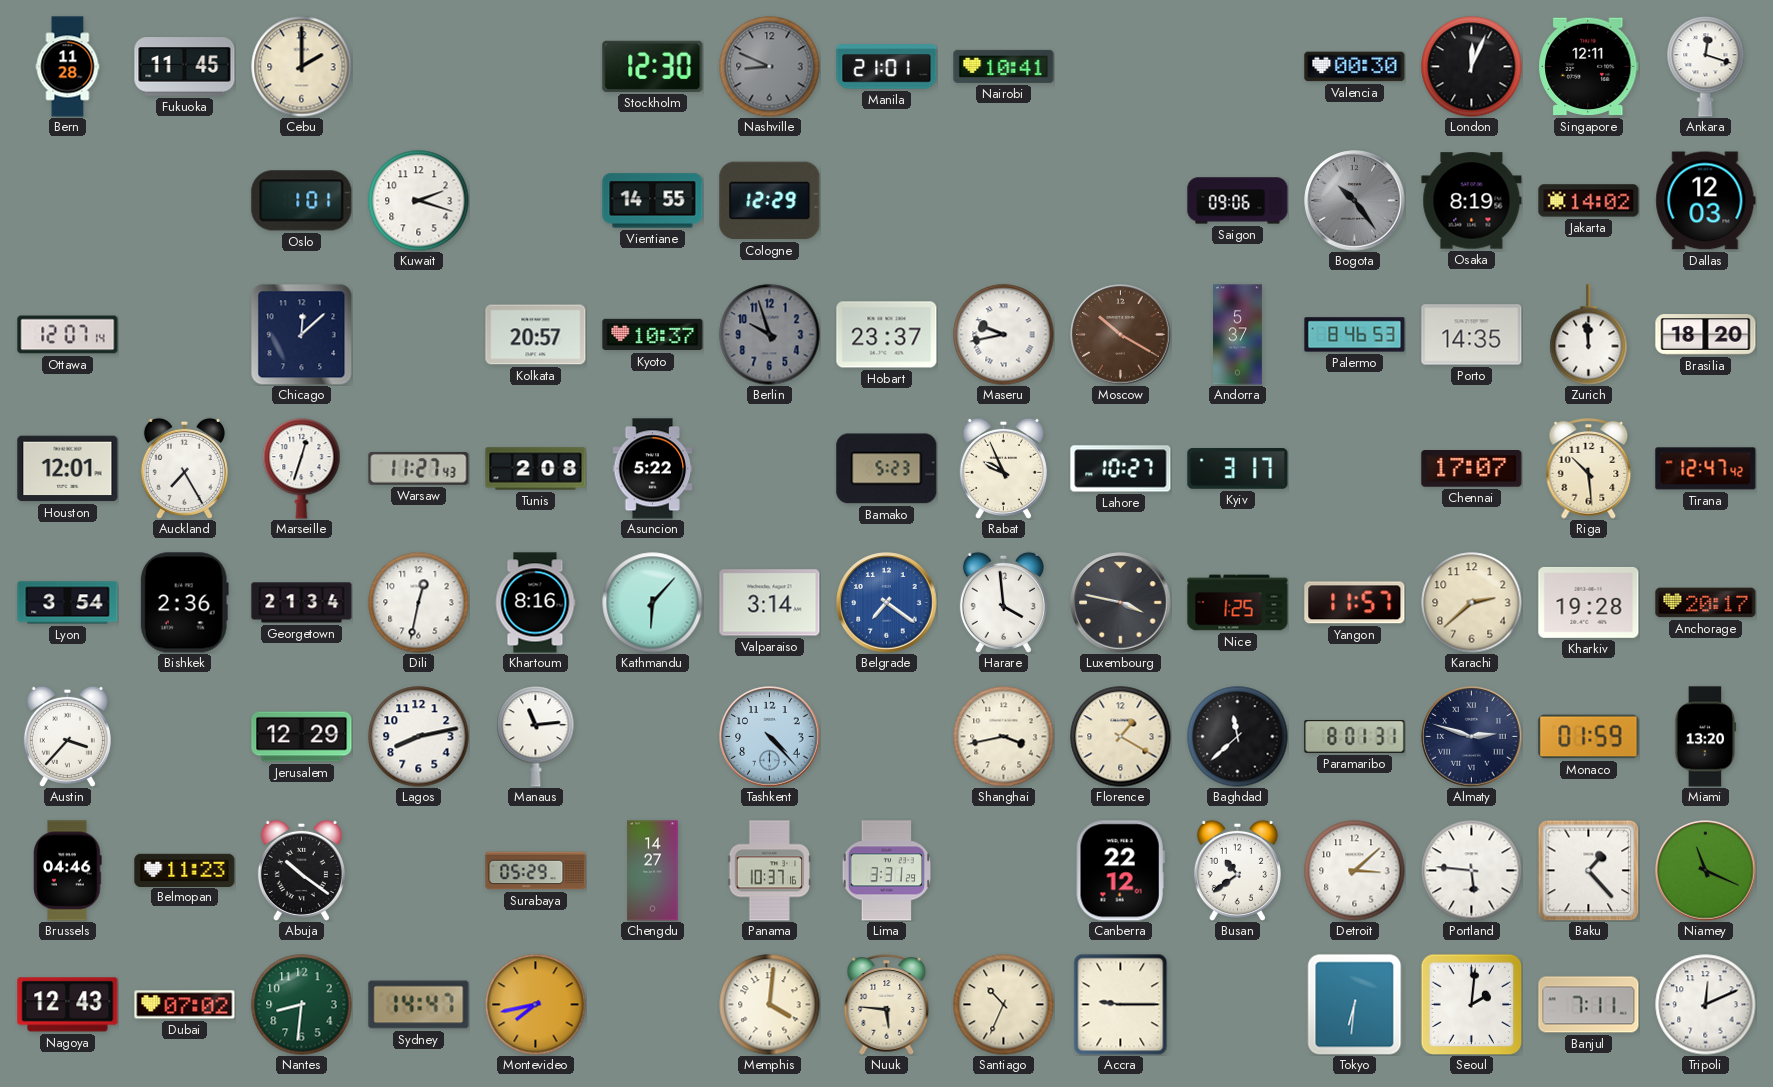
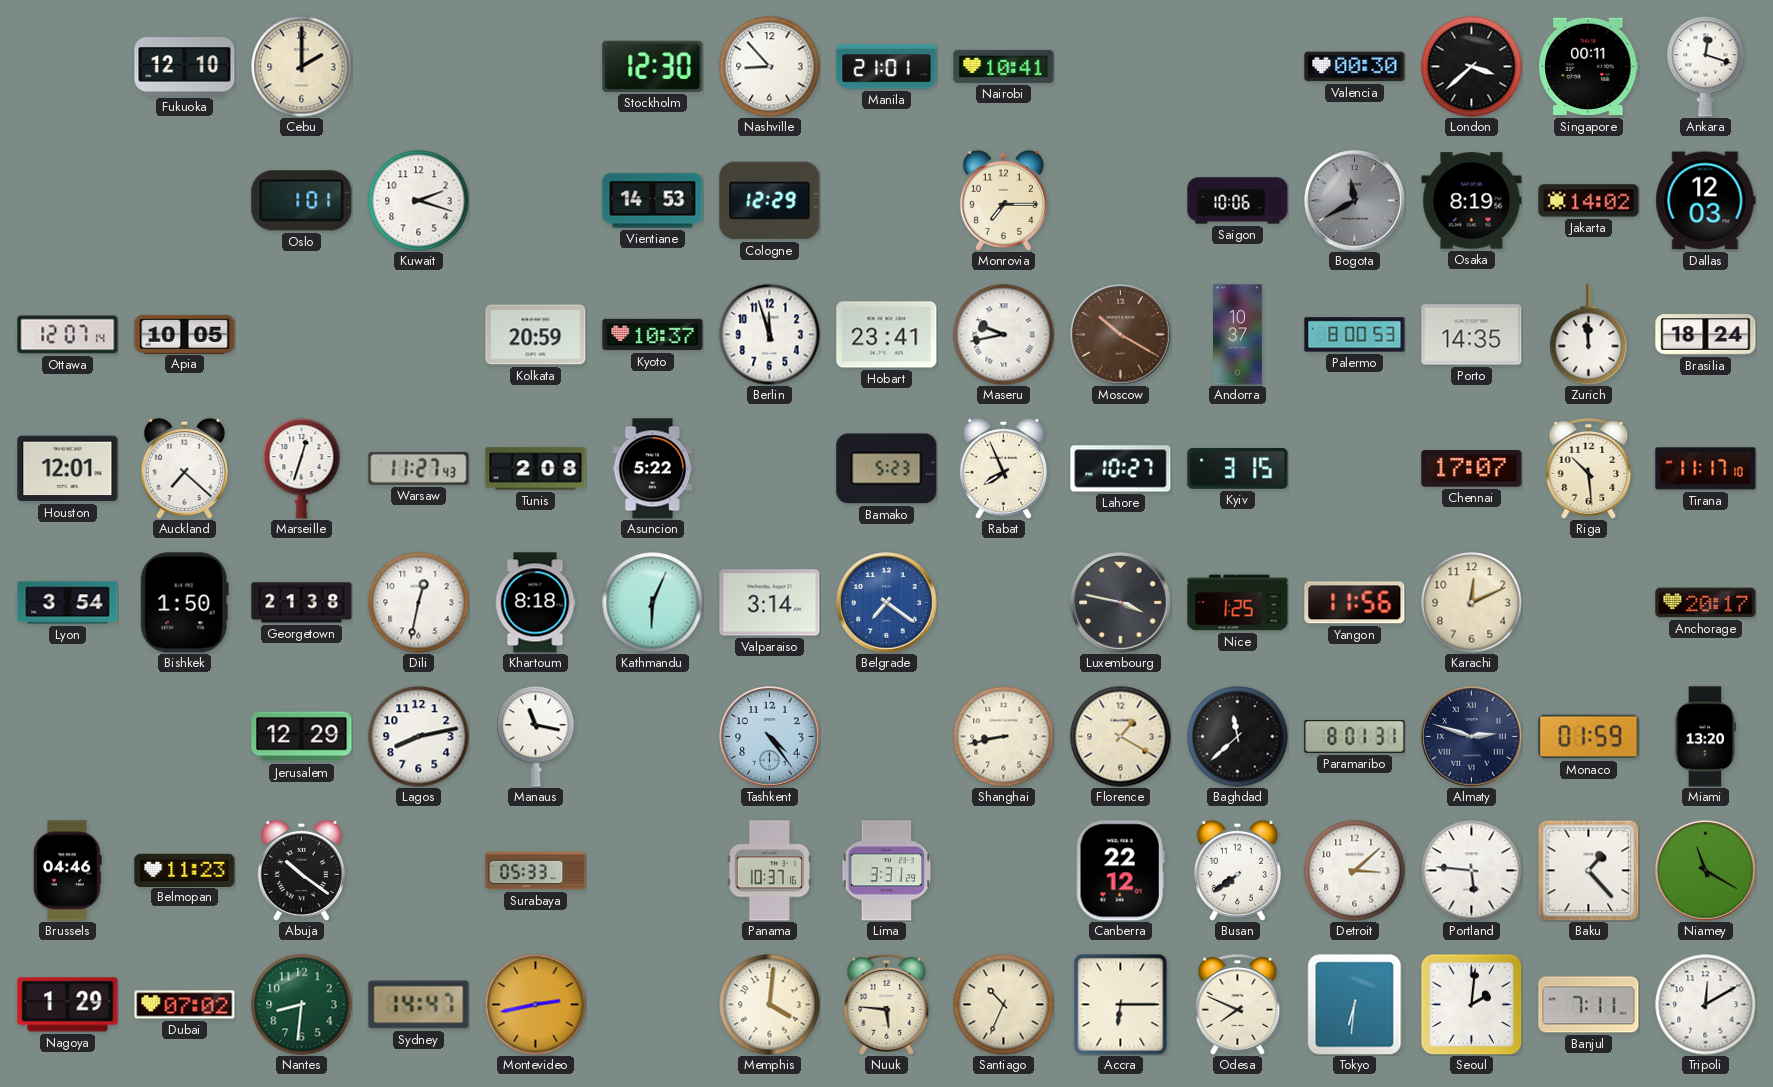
Bern: 11:28 -> none
Fukuoka: 11:45 -> 12:10
Nashville: 8:49 -> 8:53
Nashville dial: grey -> white
London: 12:04 -> 3:38
Singapore: 12:11 -> 00:11
Vientiane: 14:55 -> 14:53
Monrovia: none -> 7:15
Saigon: 09:06 -> 10:06
Bogota: 10:24 -> 11:40
Apia: none -> 10:05
Chicago: 12:08 -> none
Kolkata: 20:57 -> 20:59
Berlin: 9:57 -> 11:57
Berlin dial: grey -> white
Hobart: 23:37 -> 23:41
Andorra: 5:37 -> 10:37
Palermo: 8:46 -> 8:00
Brasilia: 18:20 -> 18:24
Auckland: 7:25 -> 7:22
Rabat: 9:56 -> 7:56
Kyiv: 3:17 -> 3:15
Tirana: 12:47 -> 11:17
Bishkek: 2:36 -> 1:50
Georgetown: 21:34 -> 21:38
Khartoum: 8:16 -> 8:18
Kathmandu: 6:07 -> 6:04
Harare: 3:59 -> none
Yangon: 11:57 -> 11:56
Karachi: 2:38 -> 12:11
Kharkiv: 19:28 -> none
Austin: 3:37 -> none
Manaus: 11:14 -> 11:17
Tashkent: 4:23 -> 4:24
Shanghai: 3:43 -> 8:43
Surabaya: 05:29 -> 05:33
Chengdu: 14:27 -> none
Busan: 10:39 -> 7:39
Niamey: 11:19 -> 11:20
Nagoya: 12:43 -> 1:29
Montevideo: 7:43 -> 2:43
Accra: 9:15 -> 6:15
Odesa: none -> 7:49
Tripoli: 12:11 -> 12:10
